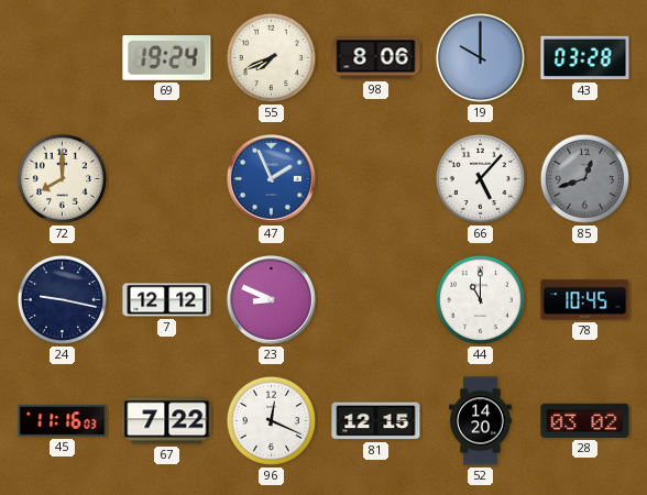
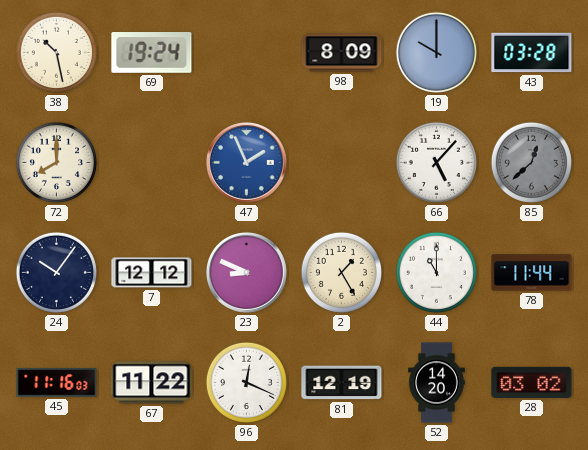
38: none -> 10:28
55: 7:41 -> none
98: 8:06 -> 8:09
85: 12:42 -> 12:38
24: 9:17 -> 10:06
2: none -> 1:25
78: 10:45 -> 11:44
67: 7:22 -> 11:22
81: 12:15 -> 12:19
